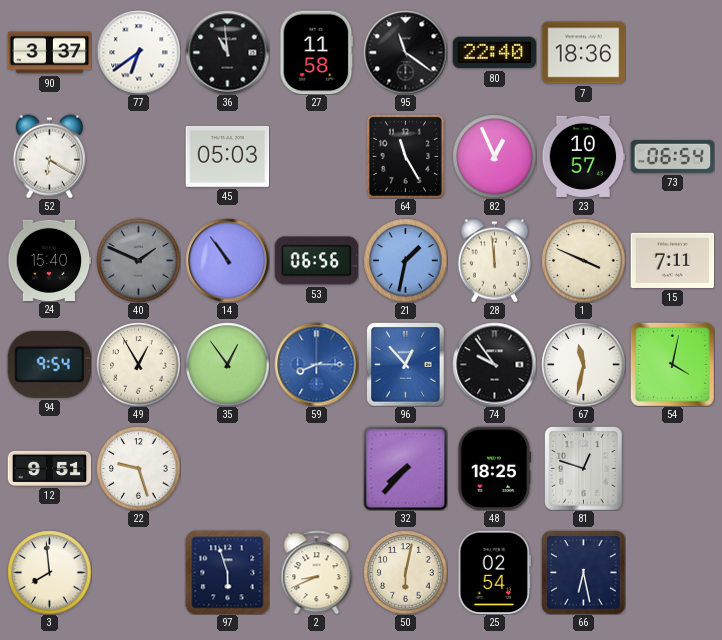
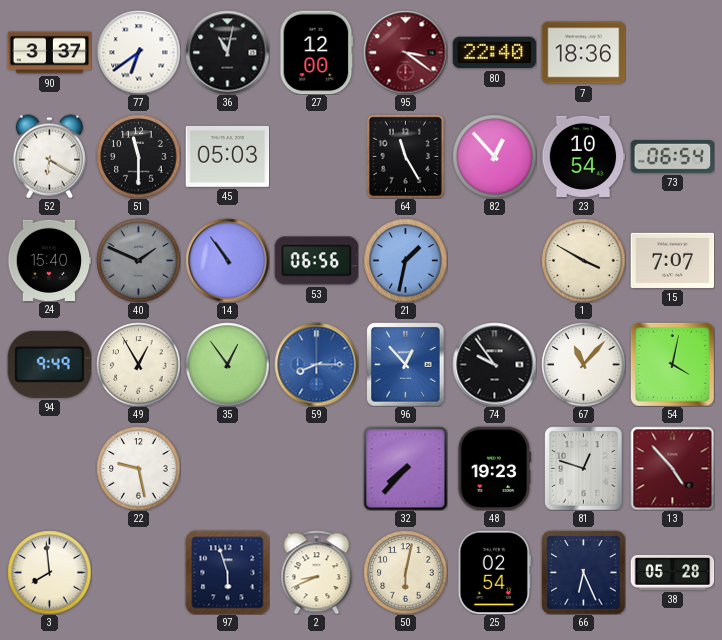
36: 10:59 -> 11:02
27: 11:58 -> 12:00
95: 11:21 -> 3:21
95 dial: black -> burgundy
51: none -> 11:30
82: 12:56 -> 12:53
23: 10:57 -> 10:54
28: 11:59 -> none
1: 3:49 -> 3:50
15: 7:11 -> 7:07
94: 9:54 -> 9:49
67: 11:32 -> 11:07
12: 9:51 -> none
22: 9:27 -> 9:28
48: 18:25 -> 19:23
13: none -> 4:53
66: 6:28 -> 6:26
38: none -> 05:28
